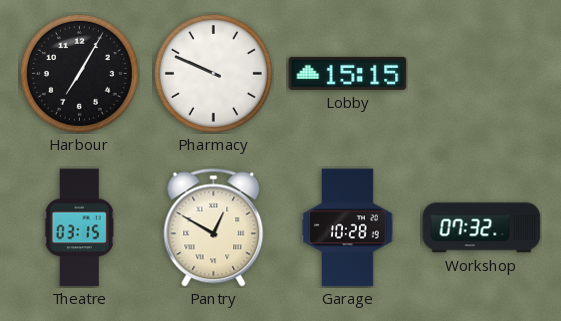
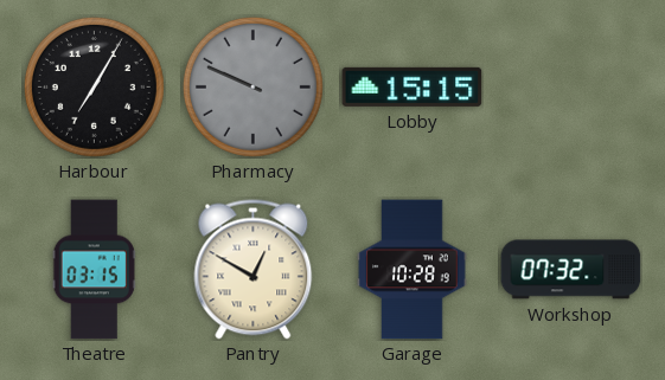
Pharmacy dial: white -> grey
